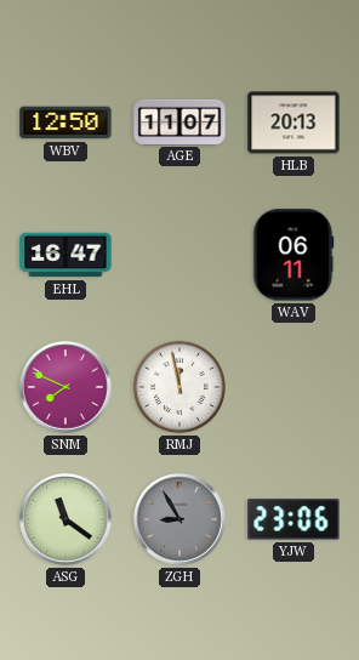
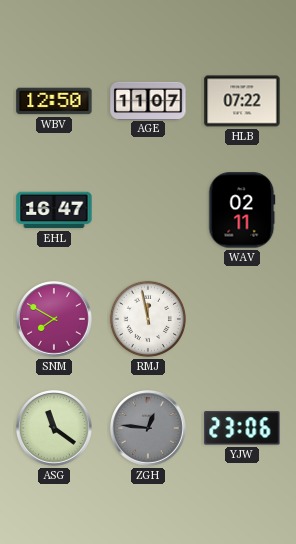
HLB: 20:13 -> 07:22
WAV: 06:11 -> 02:11
SNM: 7:49 -> 7:50
ZGH: 8:55 -> 12:46
